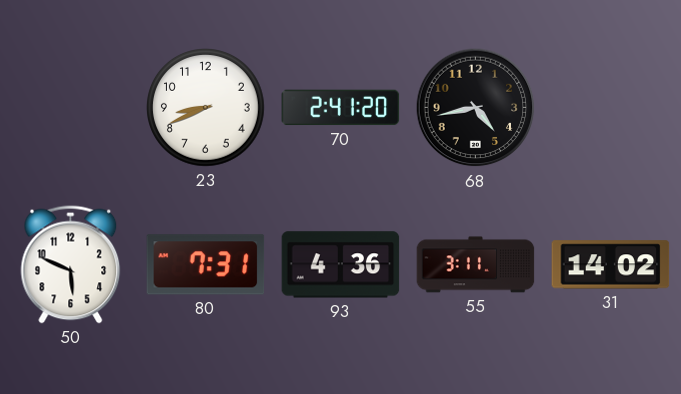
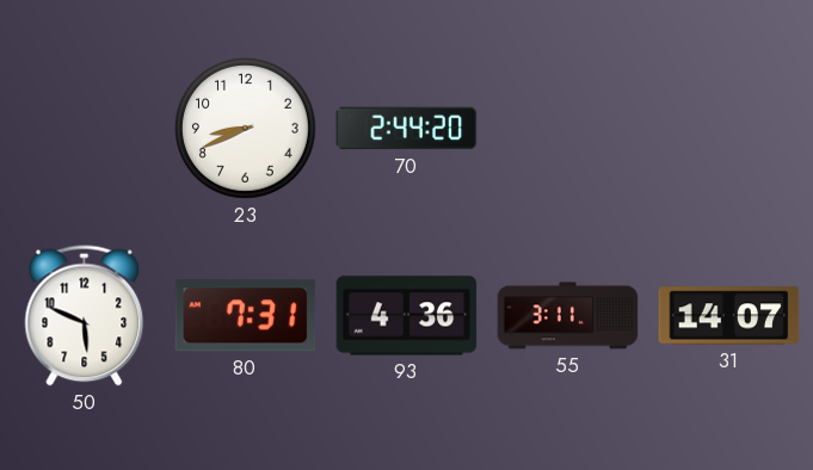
70: 2:41 -> 2:44
68: 4:43 -> none
31: 14:02 -> 14:07
